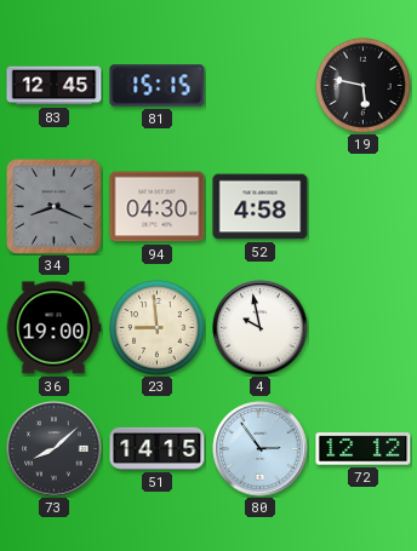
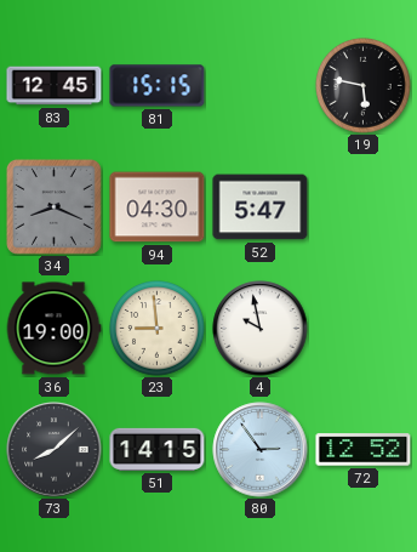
52: 4:58 -> 5:47
72: 12:12 -> 12:52
